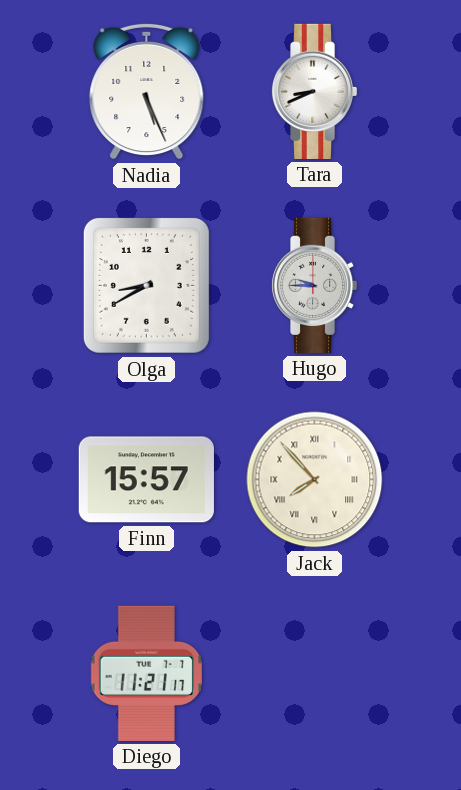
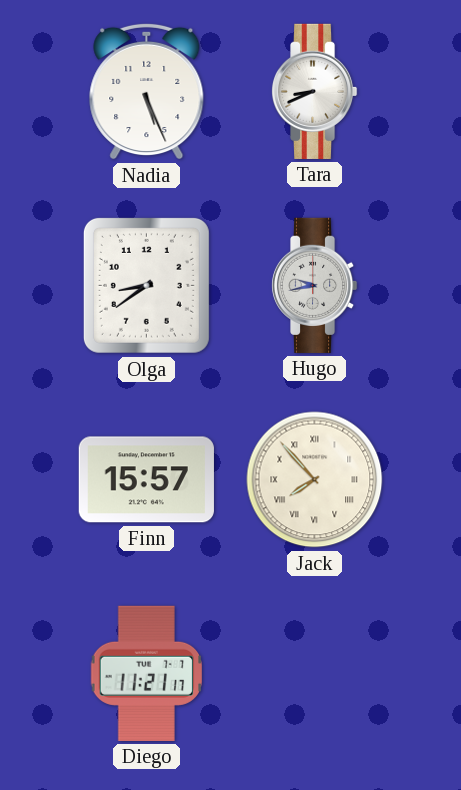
Olga: 8:40 -> 8:39
Hugo: 9:45 -> 9:43
